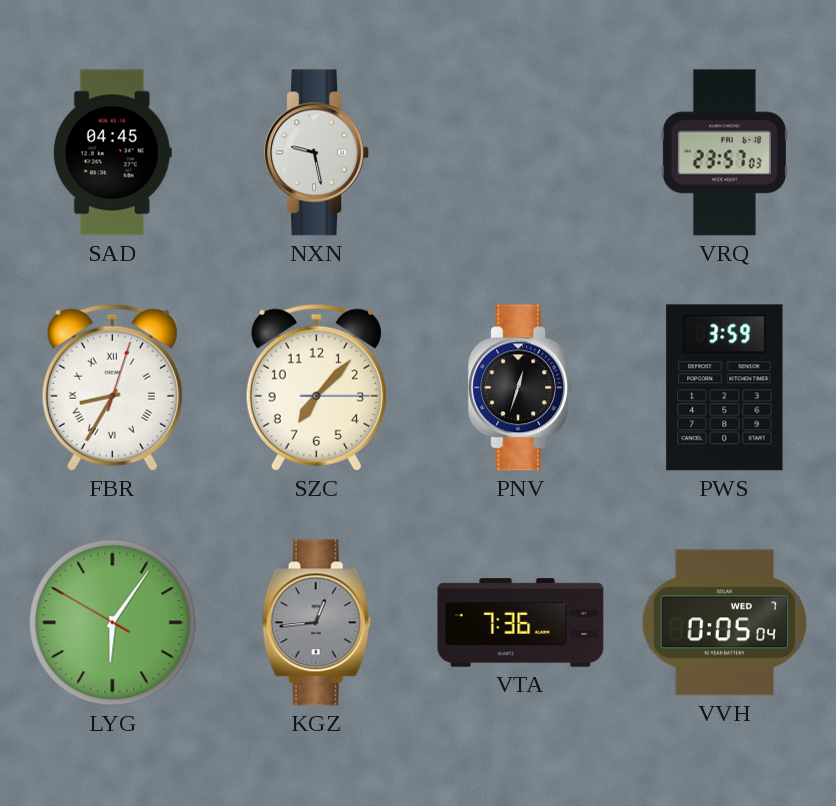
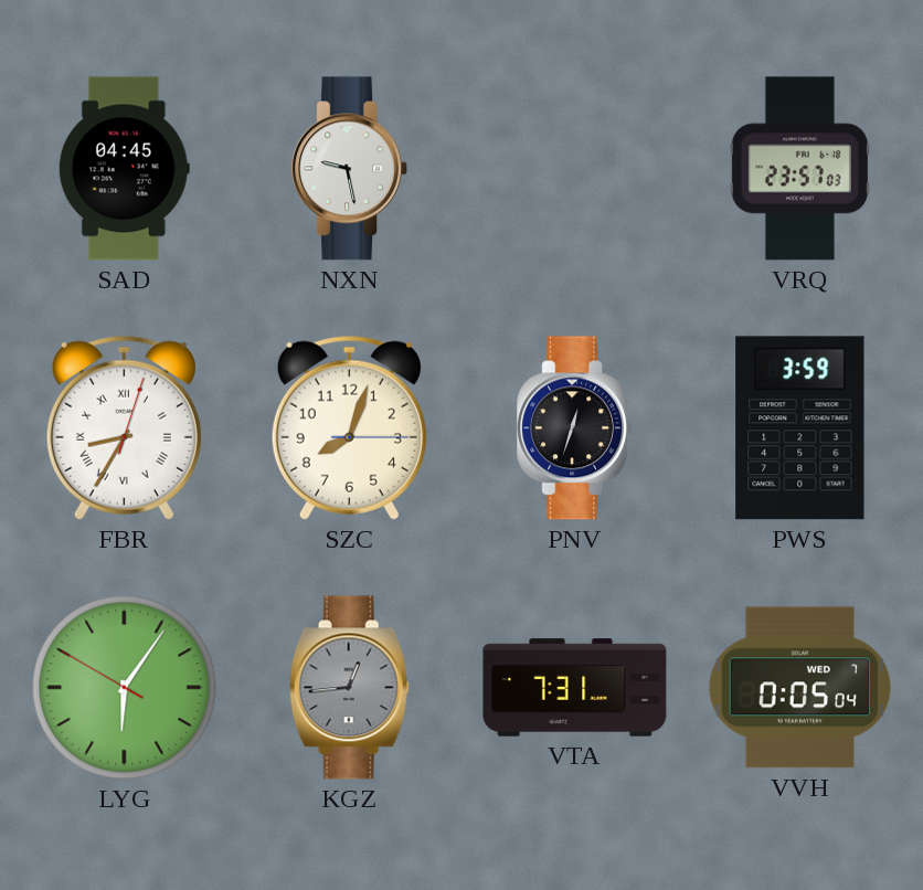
SZC: 7:07 -> 8:03
VTA: 7:36 -> 7:31
